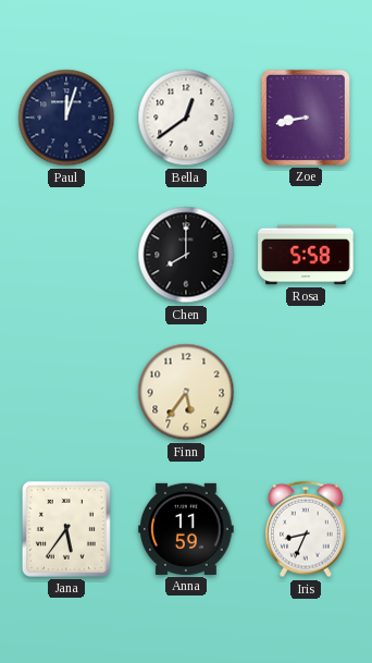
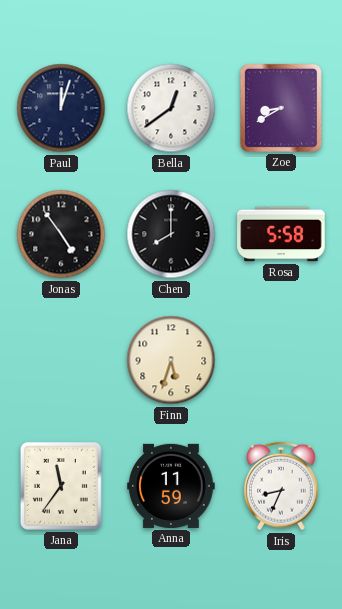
Zoe: 8:43 -> 8:40
Jonas: none -> 4:54
Finn: 5:36 -> 5:33
Jana: 5:36 -> 11:36
